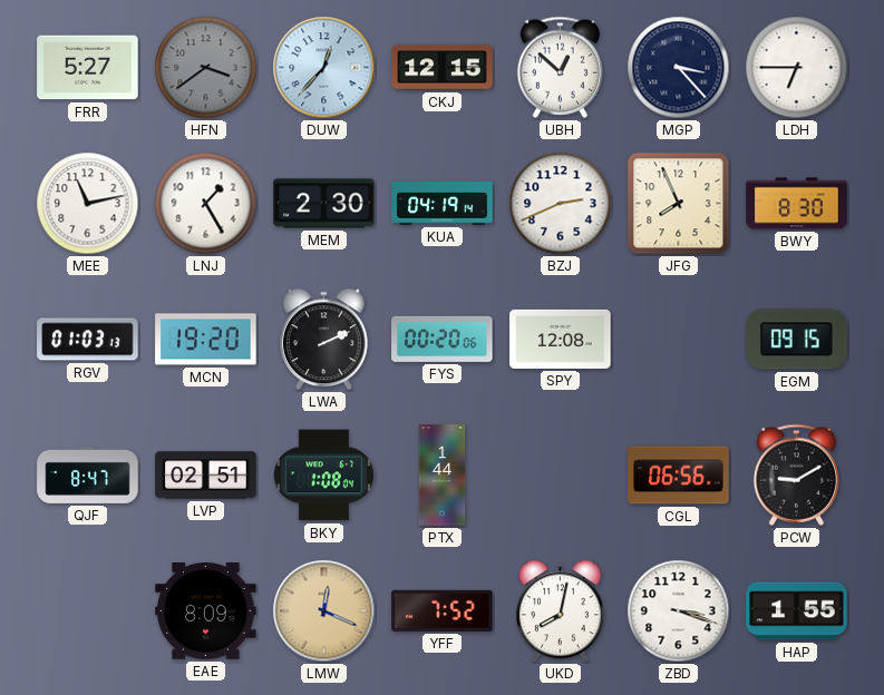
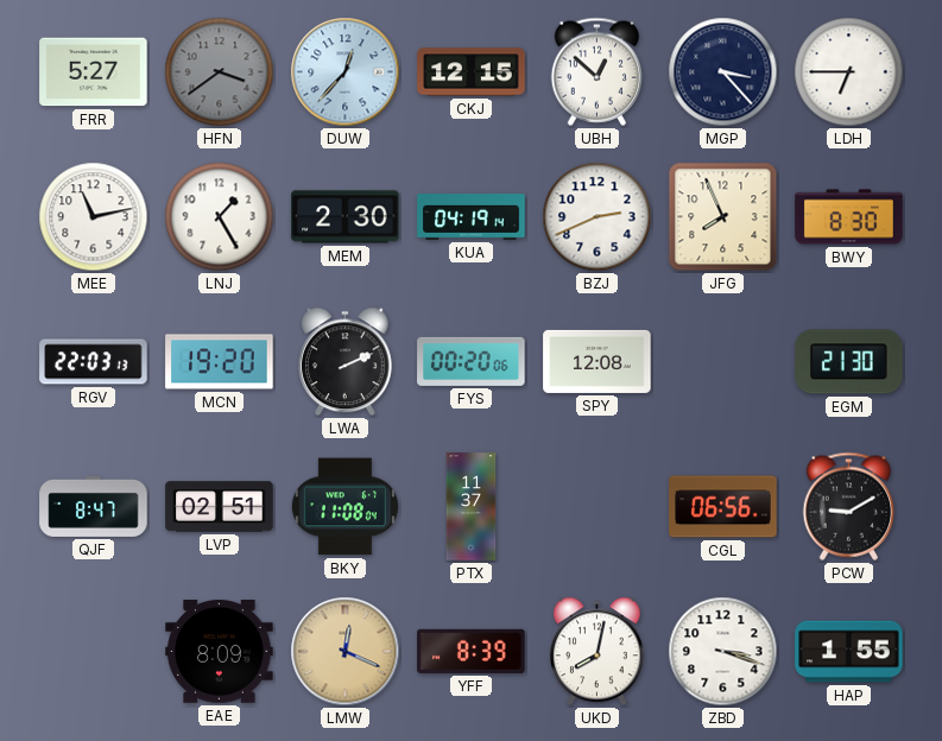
RGV: 01:03 -> 22:03
EGM: 09:15 -> 21:30
BKY: 1:08 -> 11:08
PTX: 1:44 -> 11:37
YFF: 7:52 -> 8:39
